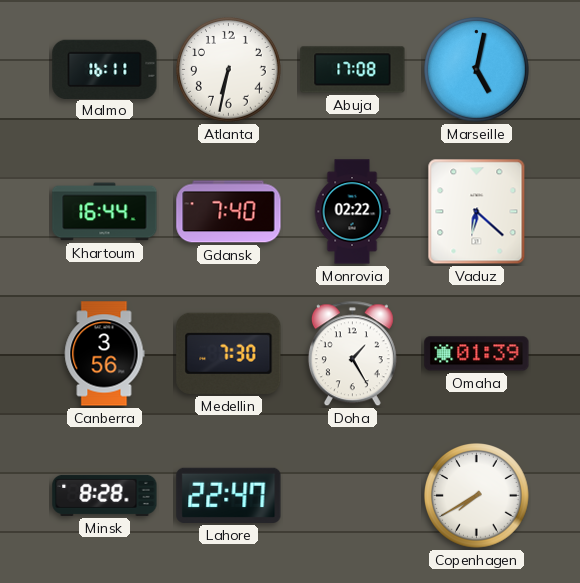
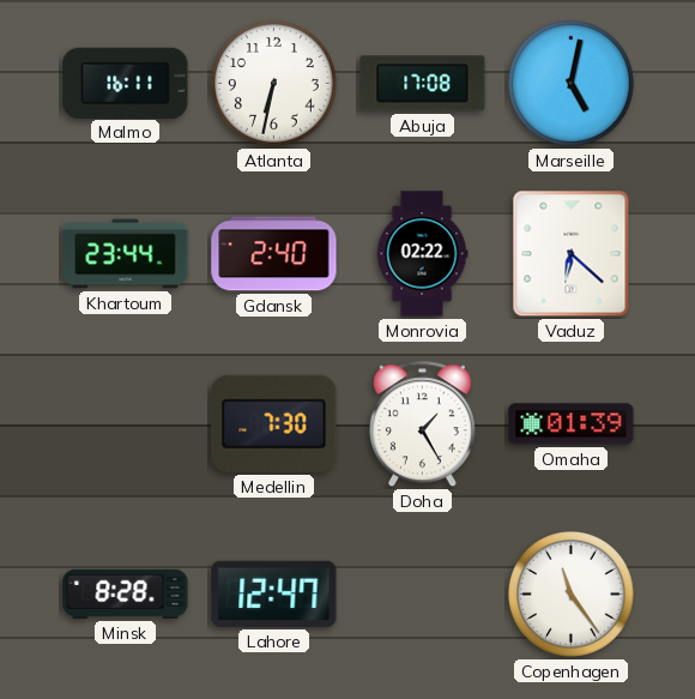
Khartoum: 16:44 -> 23:44
Gdansk: 7:40 -> 2:40
Canberra: 3:56 -> none
Lahore: 22:47 -> 12:47
Copenhagen: 7:40 -> 11:24
